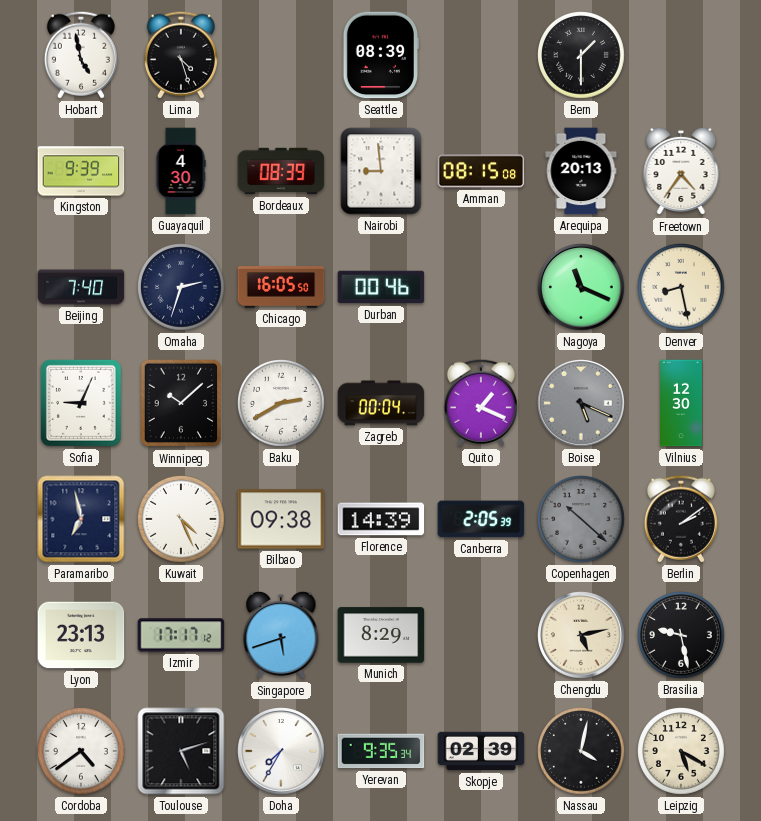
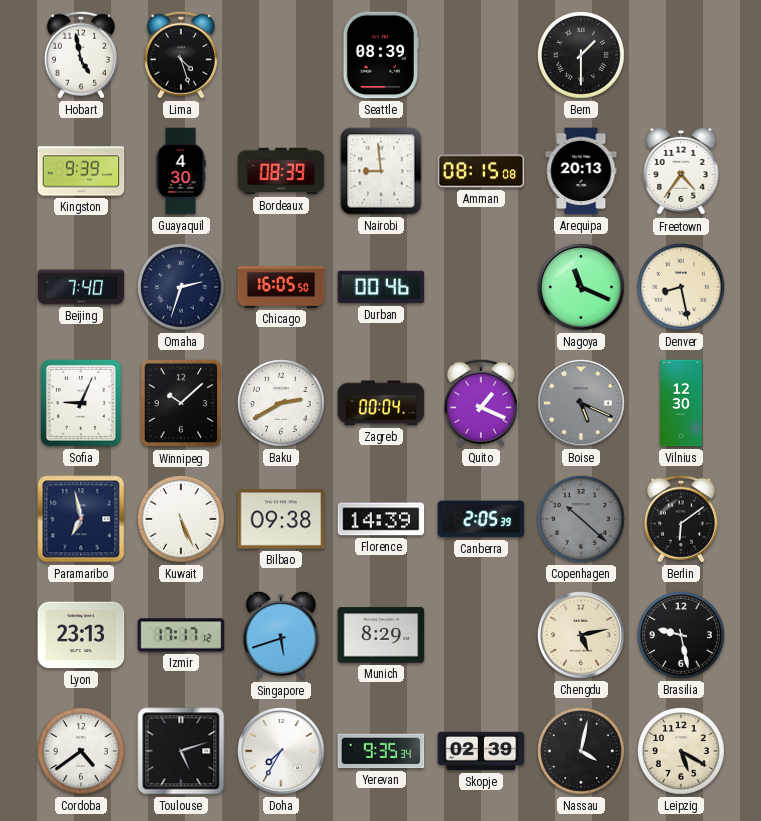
Kuwait: 4:26 -> 5:26
Berlin: 2:09 -> 6:09
